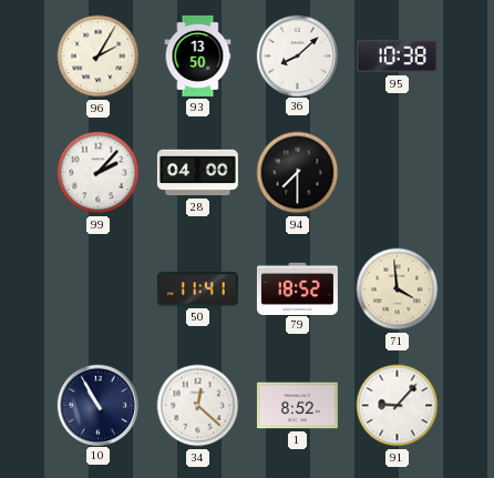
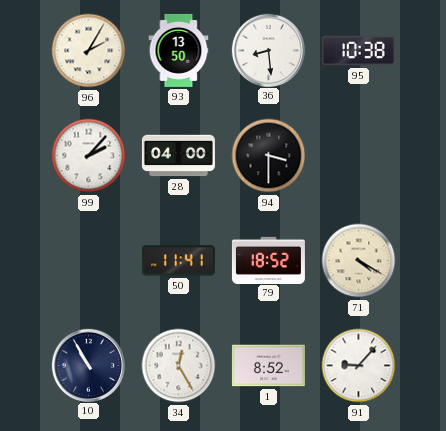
36: 8:08 -> 8:29
94: 7:30 -> 3:30
71: 3:59 -> 4:20
34: 12:22 -> 12:25
